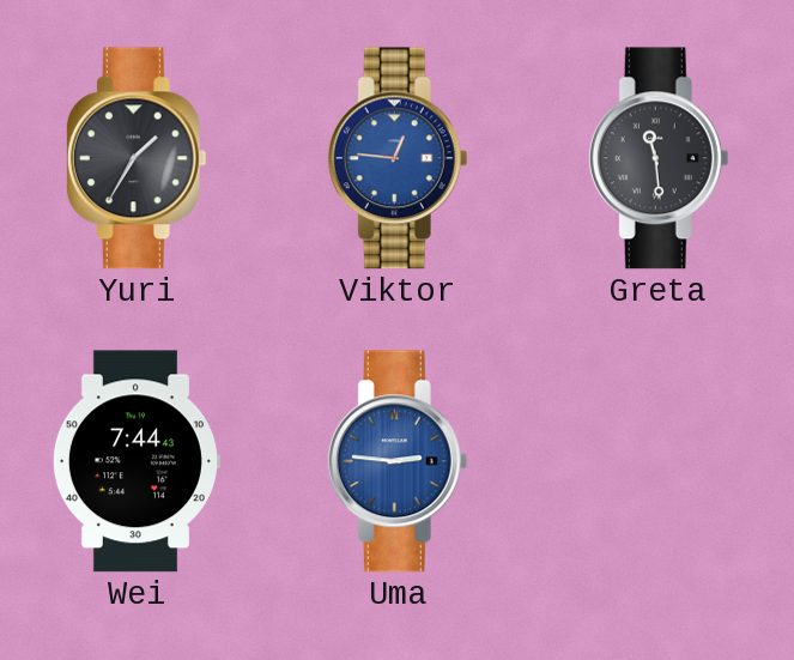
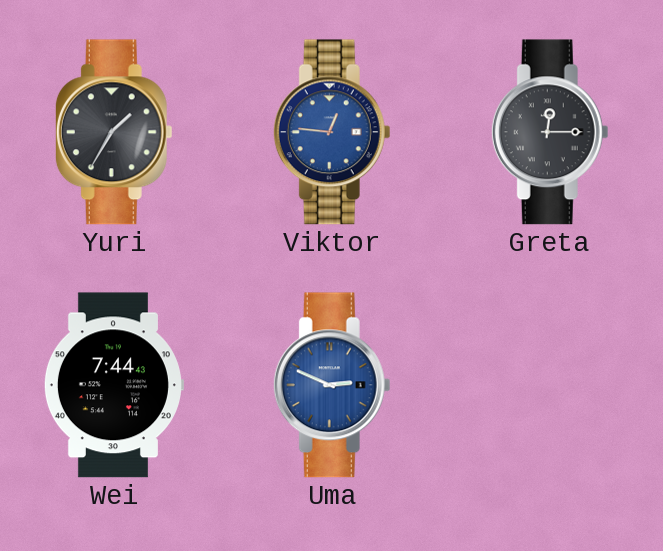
Greta: 11:29 -> 12:15
Uma: 2:46 -> 2:49
